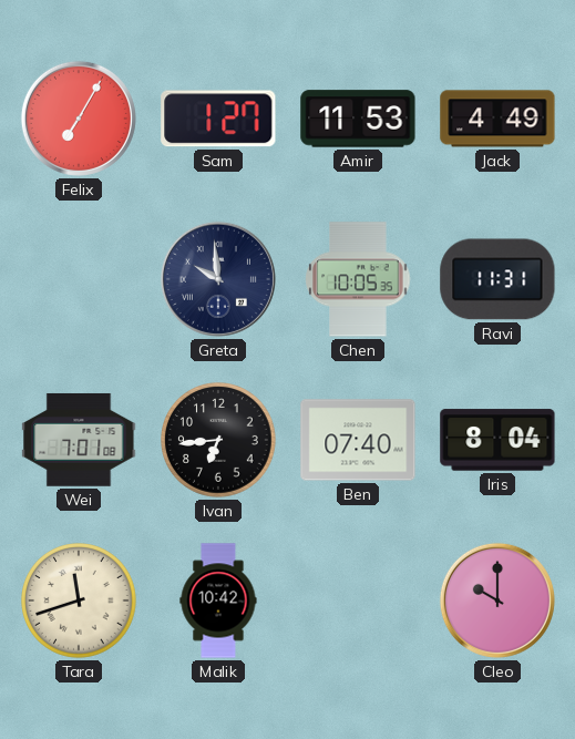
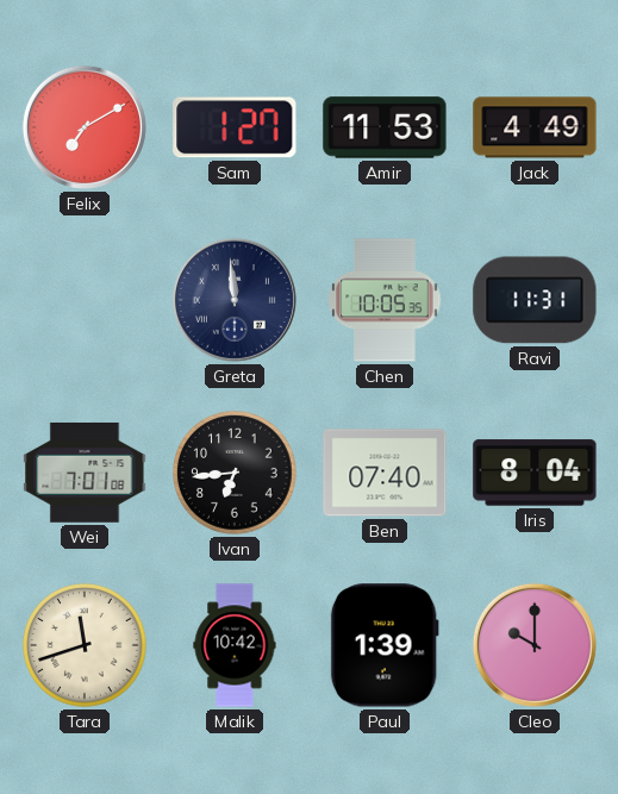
Felix: 7:05 -> 7:10
Greta: 9:59 -> 11:59
Paul: none -> 1:39
